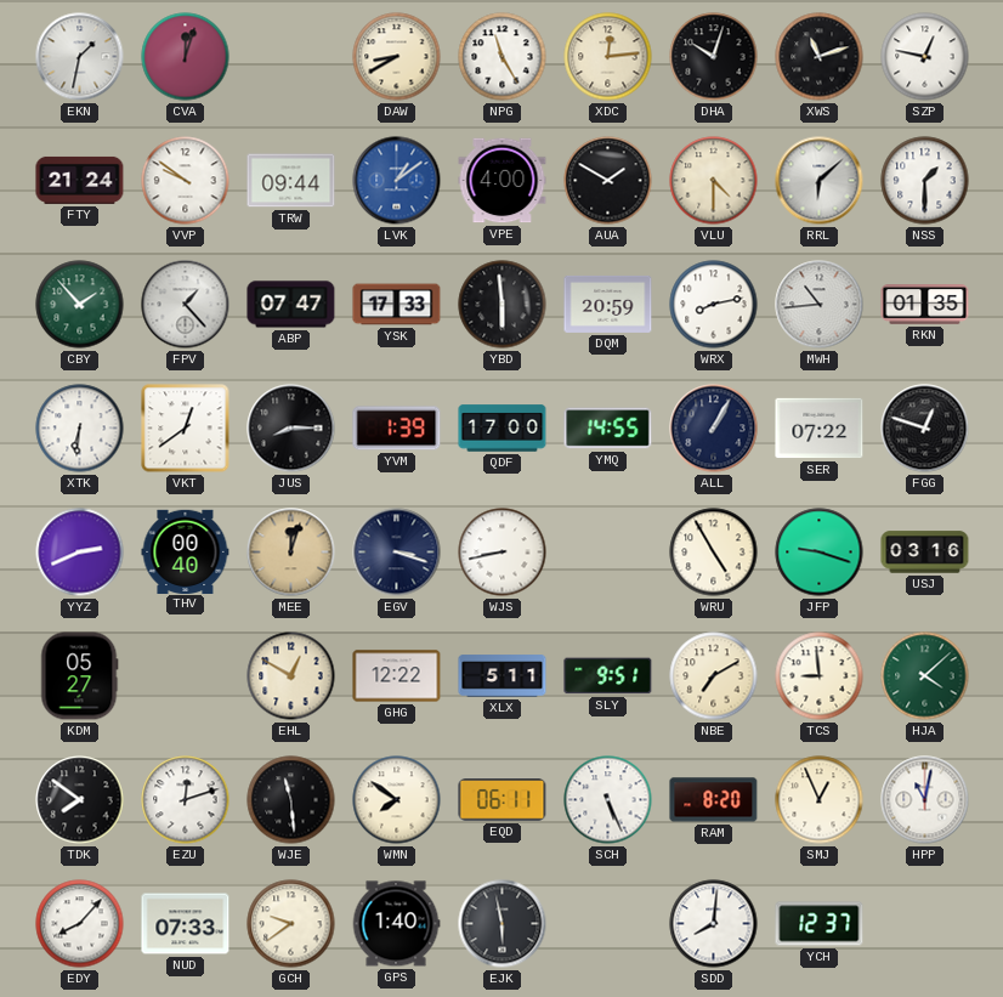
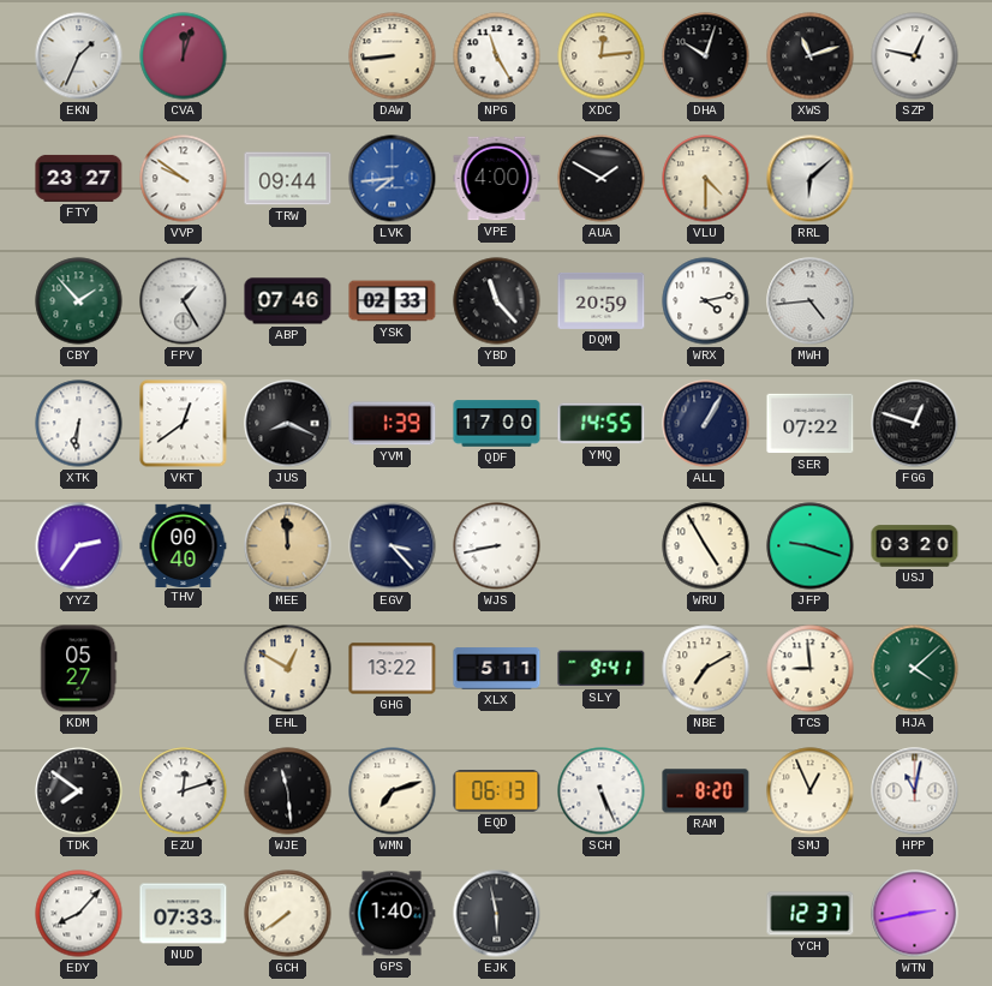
EKN: 1:32 -> 1:34
DAW: 8:40 -> 8:44
FTY: 21:24 -> 23:27
LVK: 1:09 -> 7:44
NSS: 1:30 -> none
FPV: 1:23 -> 1:25
ABP: 07:47 -> 07:46
YSK: 17:33 -> 02:33
YBD: 5:59 -> 11:23
WRX: 8:13 -> 4:13
MWH: 10:44 -> 4:44
RKN: 01:35 -> none
JUS: 8:15 -> 8:19
YYZ: 2:41 -> 2:36
MEE: 12:03 -> 11:59
EGV: 3:18 -> 3:23
USJ: 03:16 -> 03:20
GHG: 12:22 -> 13:22
SLY: 9:51 -> 9:41
WMN: 7:51 -> 7:12
EQD: 06:11 -> 06:13
GCH: 9:39 -> 7:39
SDD: 8:01 -> none
WTN: none -> 2:43
